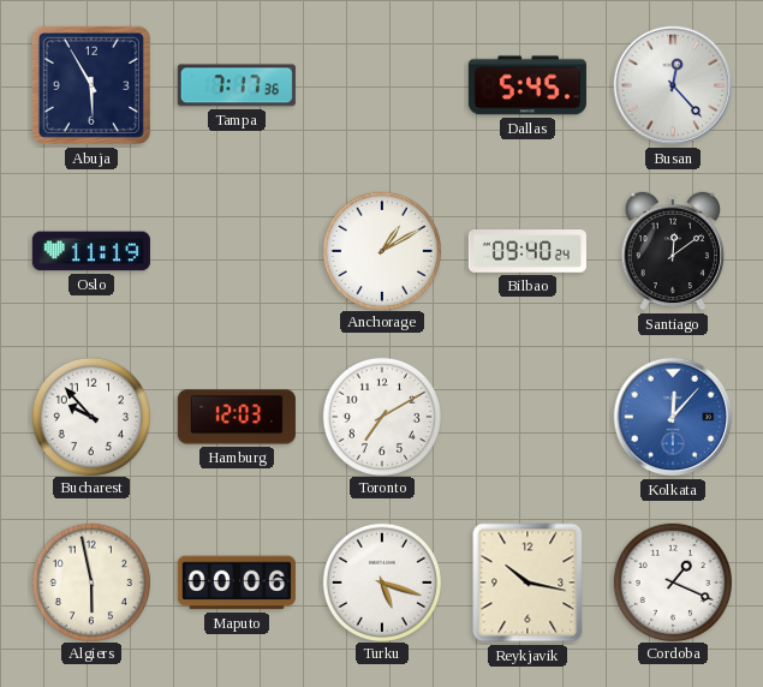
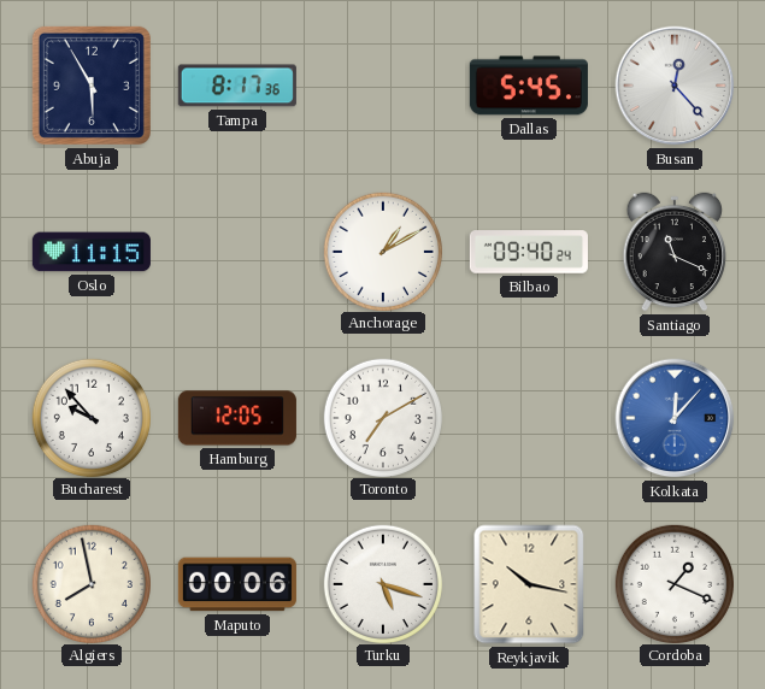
Tampa: 7:17 -> 8:17
Oslo: 11:19 -> 11:15
Santiago: 12:09 -> 11:19
Hamburg: 12:03 -> 12:05
Algiers: 5:58 -> 7:58
